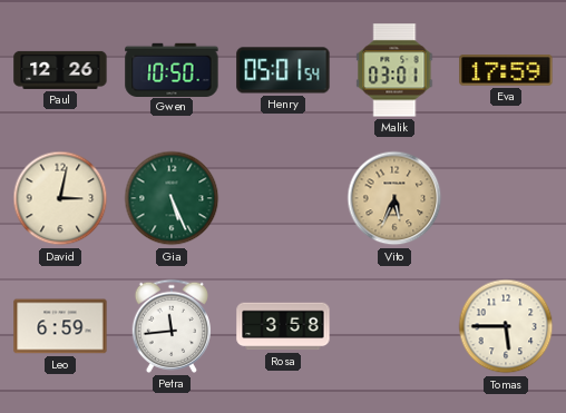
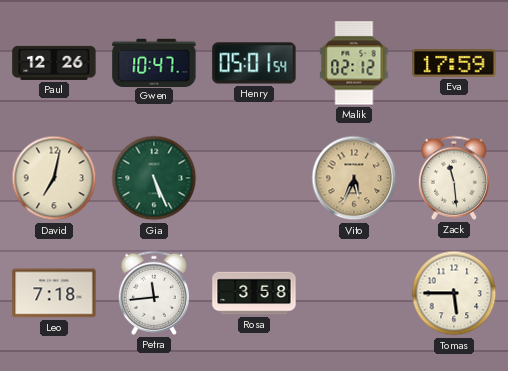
Gwen: 10:50 -> 10:47
Malik: 03:01 -> 02:12
David: 3:02 -> 7:02
Zack: none -> 11:29
Leo: 6:59 -> 7:18
